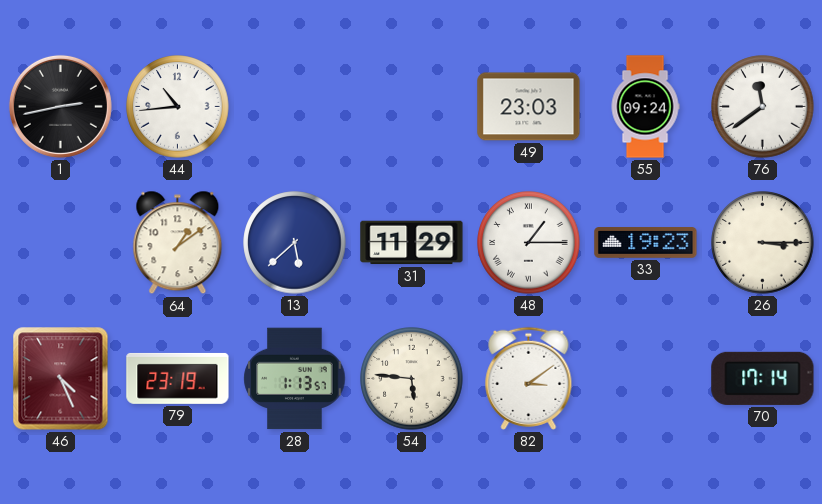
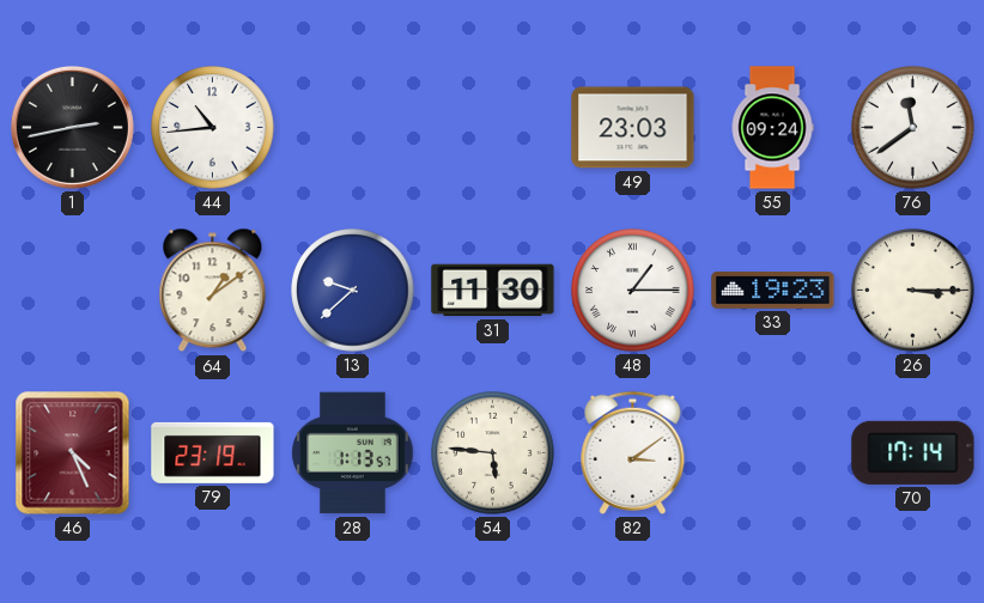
13: 5:38 -> 9:38
31: 11:29 -> 11:30
